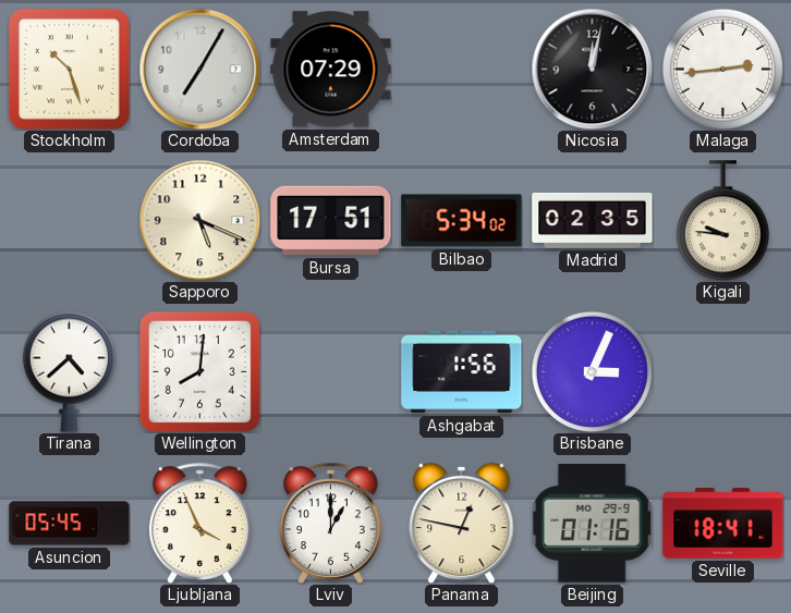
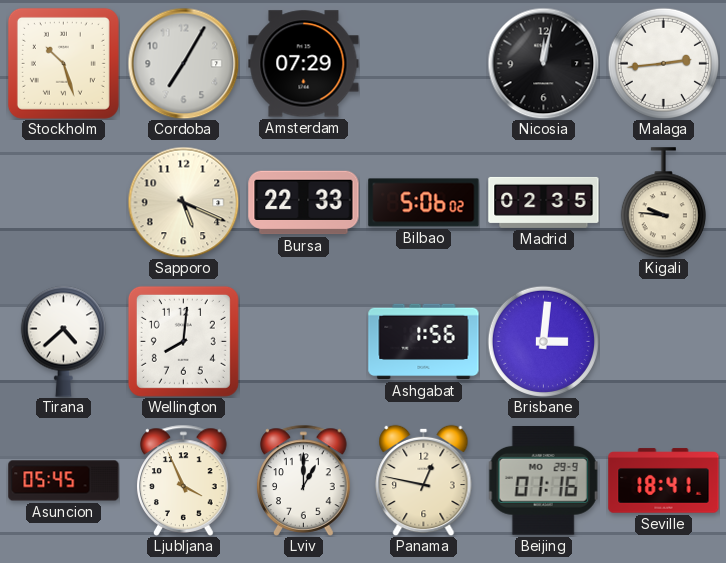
Bursa: 17:51 -> 22:33
Bilbao: 5:34 -> 5:06
Brisbane: 3:04 -> 3:01
